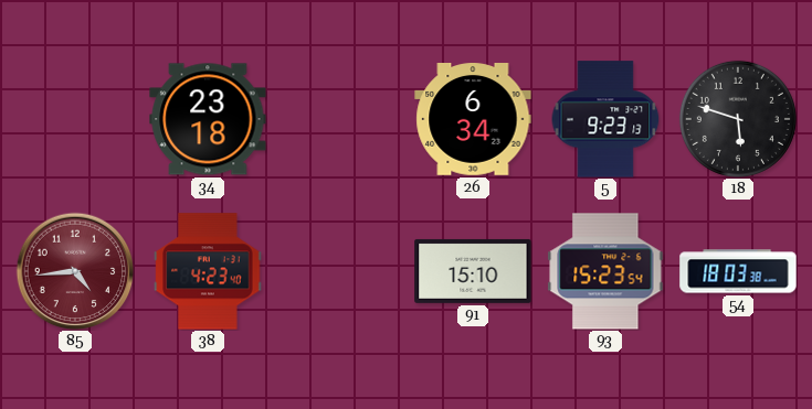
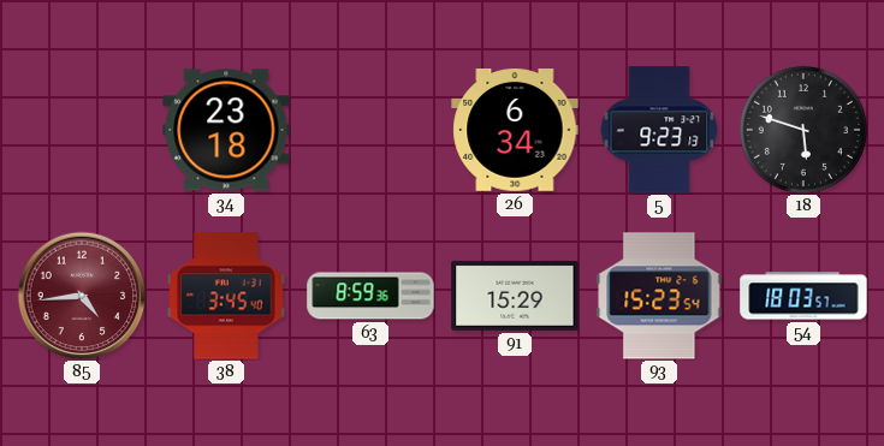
38: 4:23 -> 3:45
63: none -> 8:59
91: 15:10 -> 15:29
54: 18:03:38 -> 18:03:57
